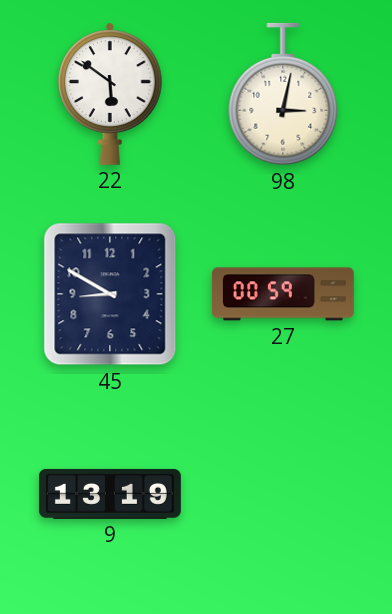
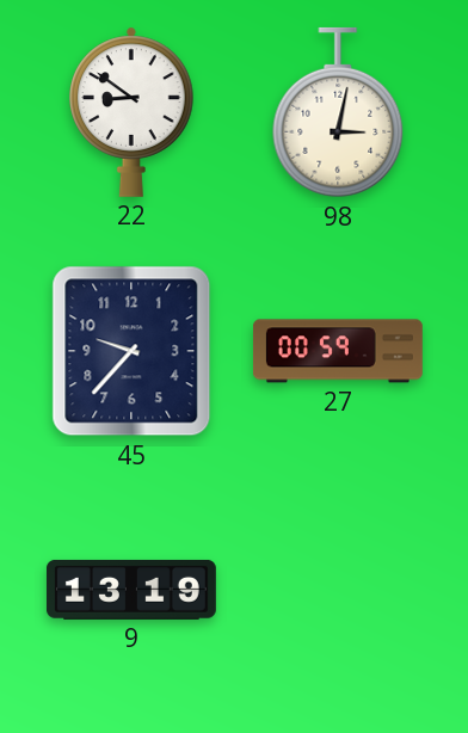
22: 5:51 -> 8:51
45: 8:50 -> 9:37
